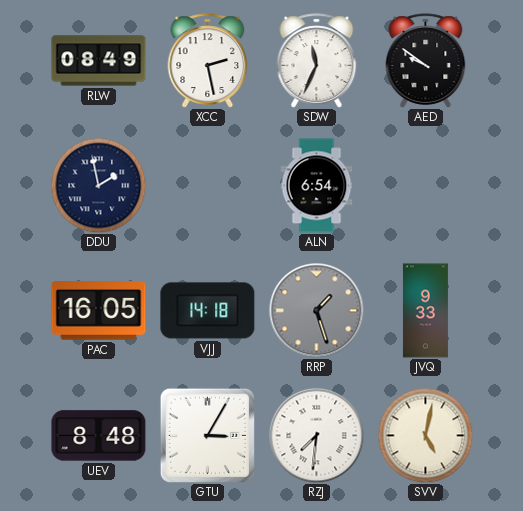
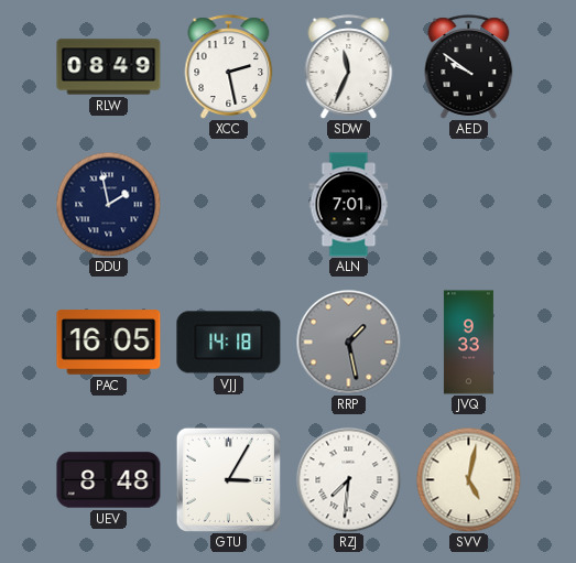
ALN: 6:54 -> 7:01
RRP: 1:27 -> 1:28
